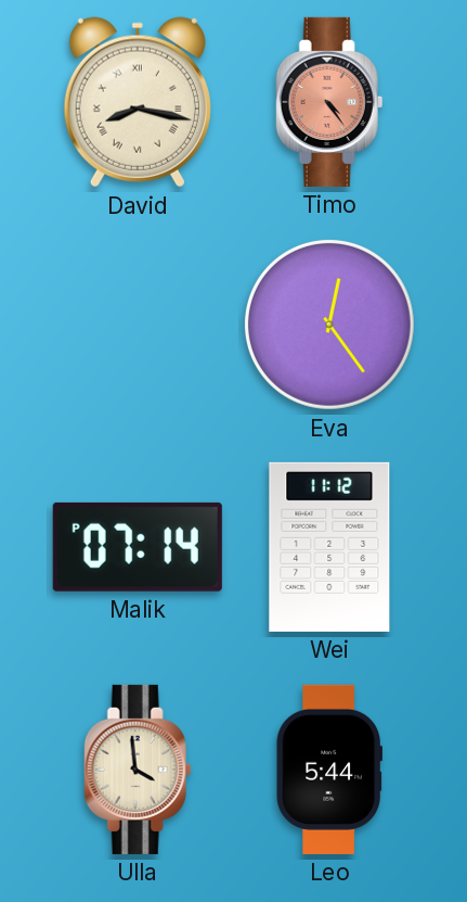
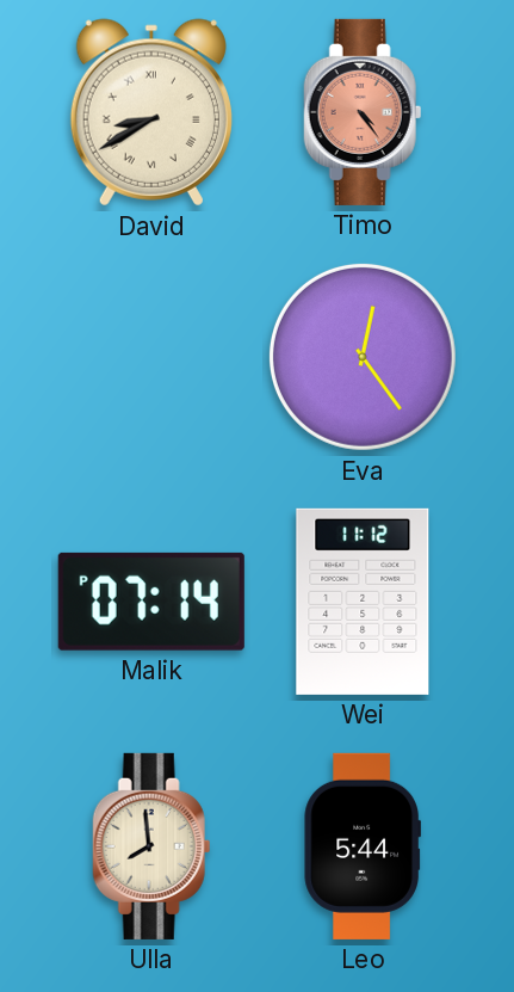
David: 8:17 -> 8:40
Ulla: 3:59 -> 7:59
